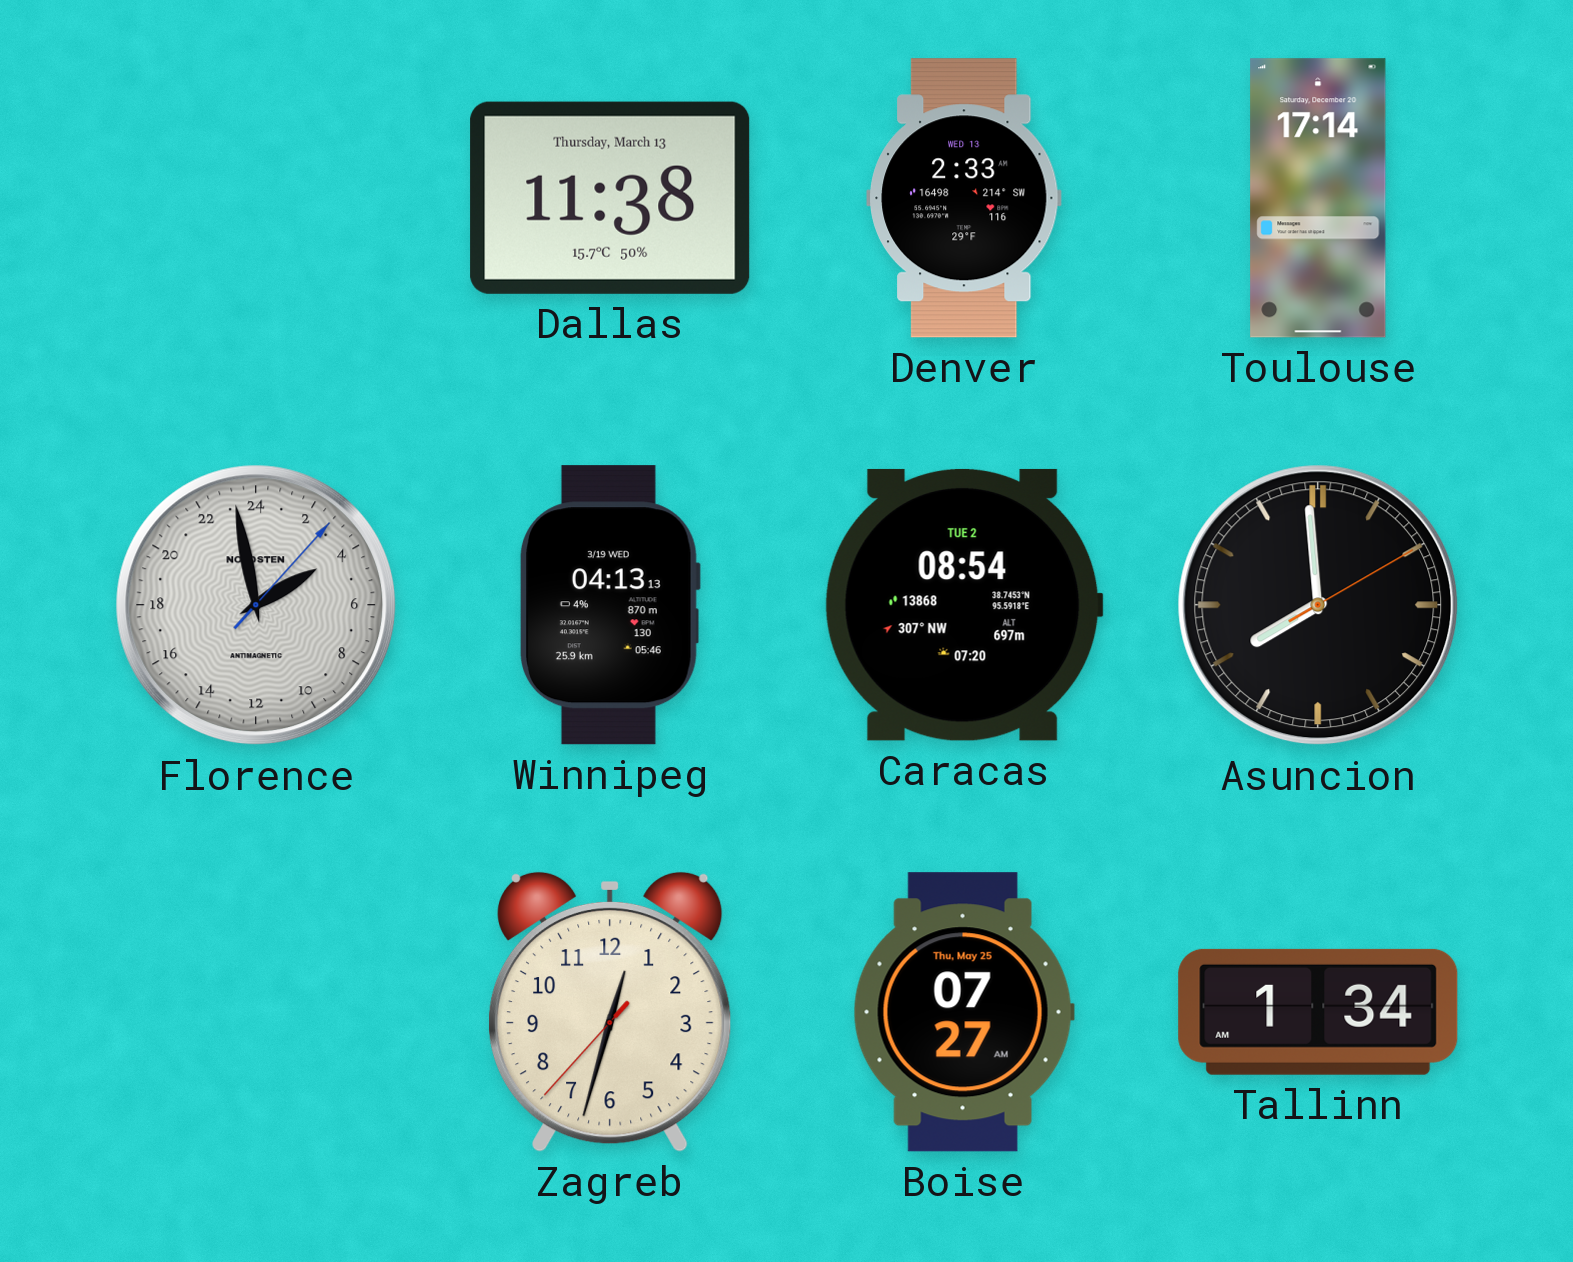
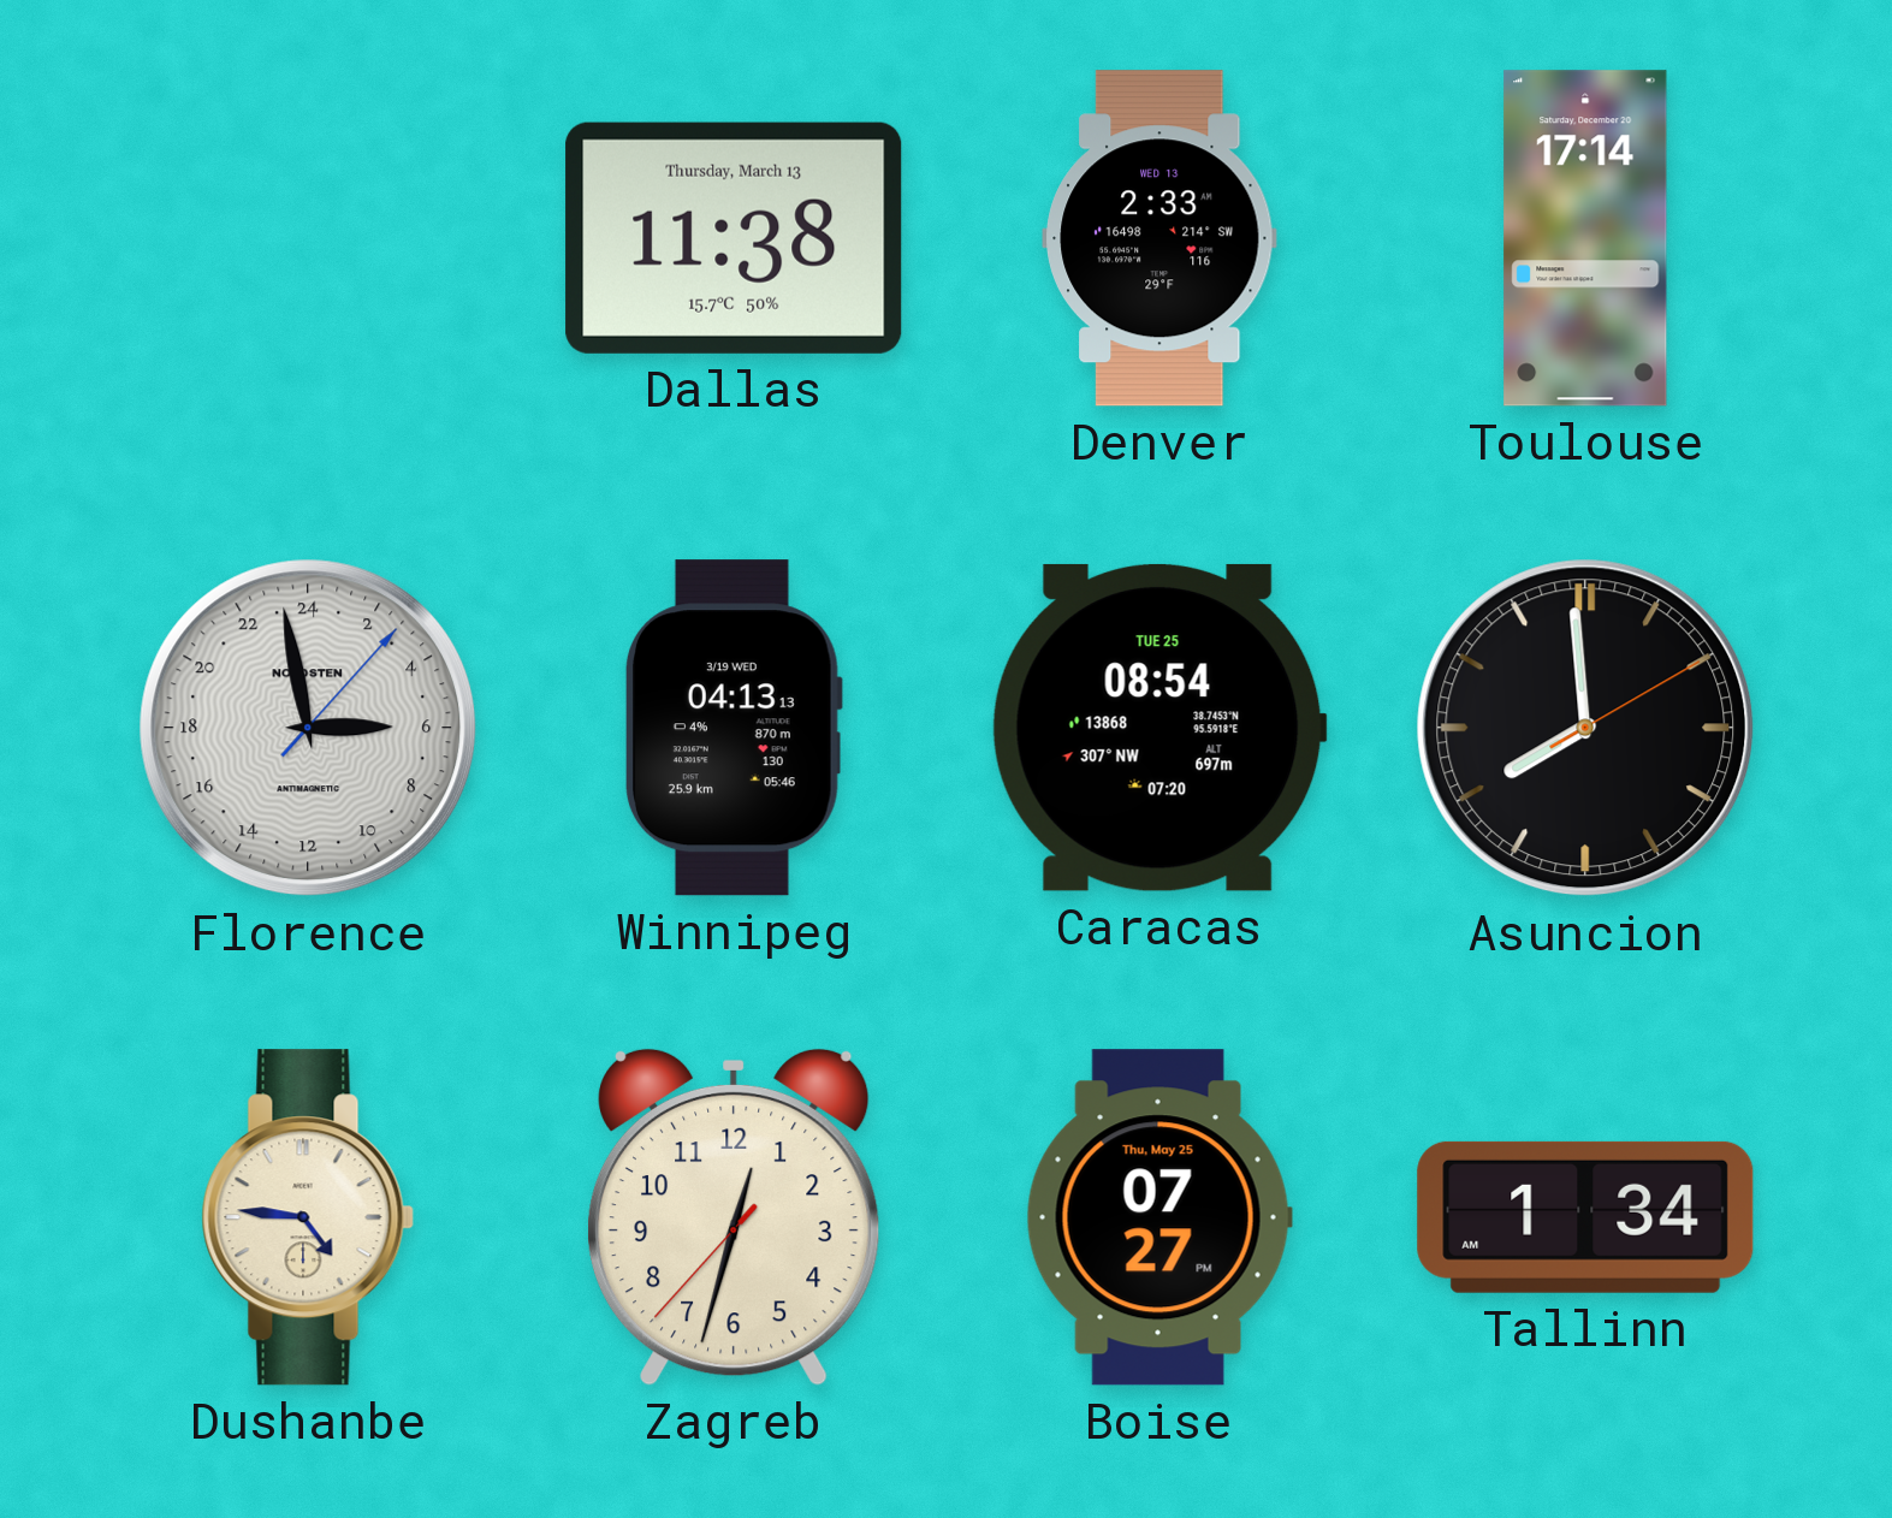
Florence: 3:58 -> 5:58
Caracas date: TUE 2 -> TUE 25
Dushanbe: none -> 4:46
Boise: 07:27 AM -> 07:27 PM
